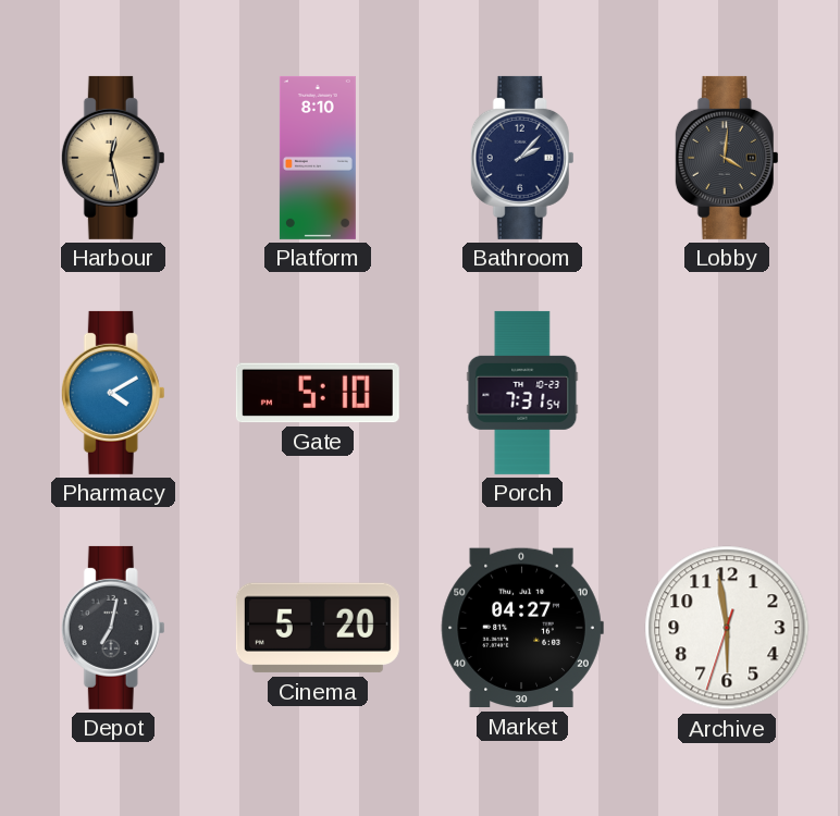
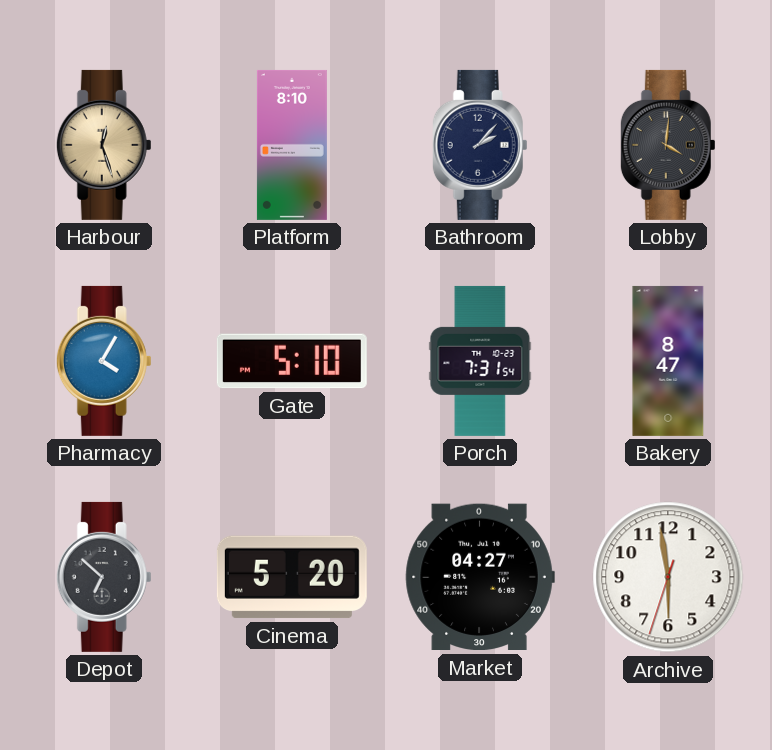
Harbour: 12:28 -> 12:27
Pharmacy: 4:10 -> 4:05
Bakery: none -> 8:47
Depot: 7:02 -> 6:52
